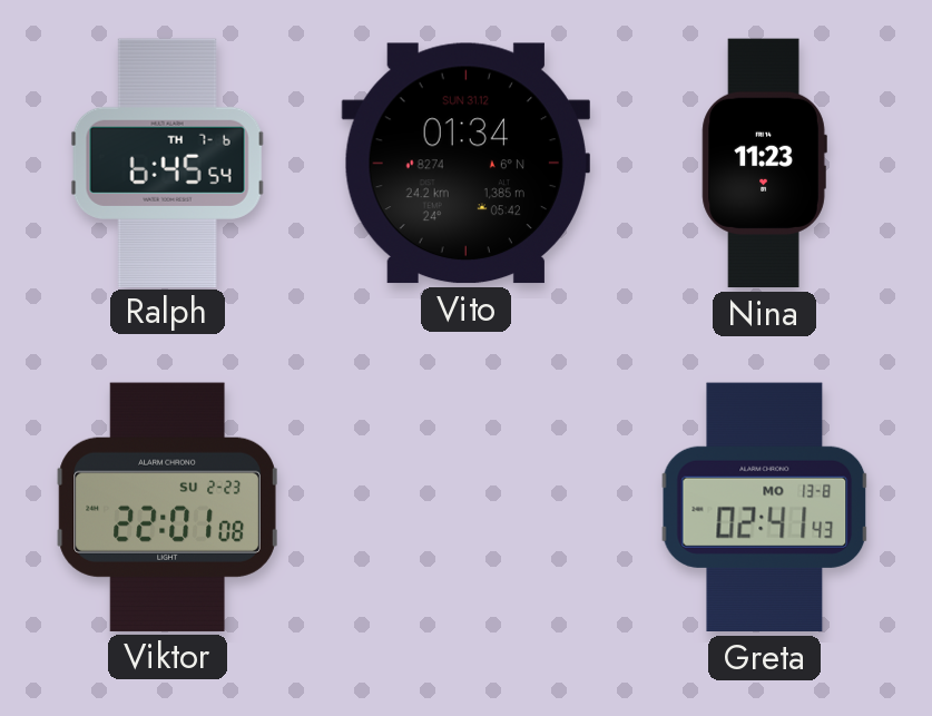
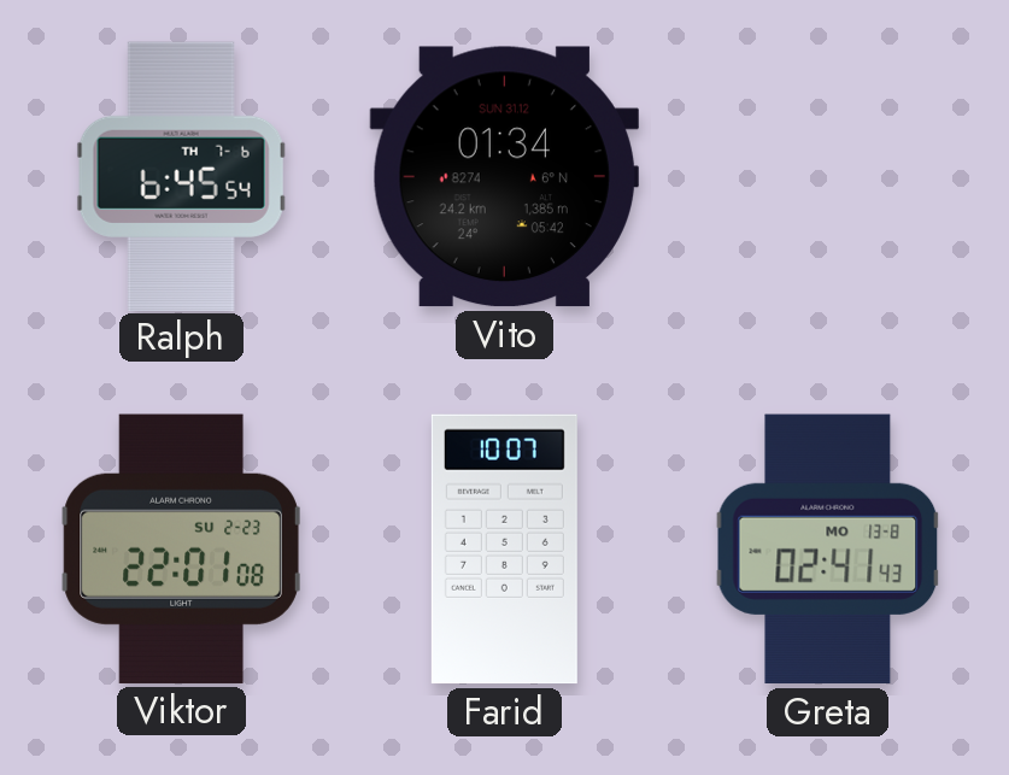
Nina: 11:23 -> none
Farid: none -> 10:07
